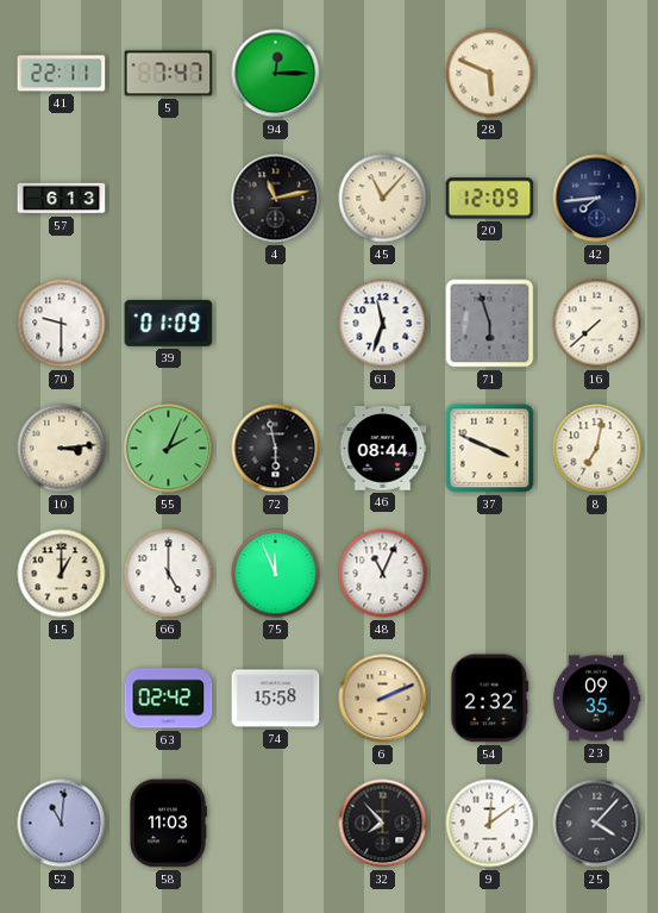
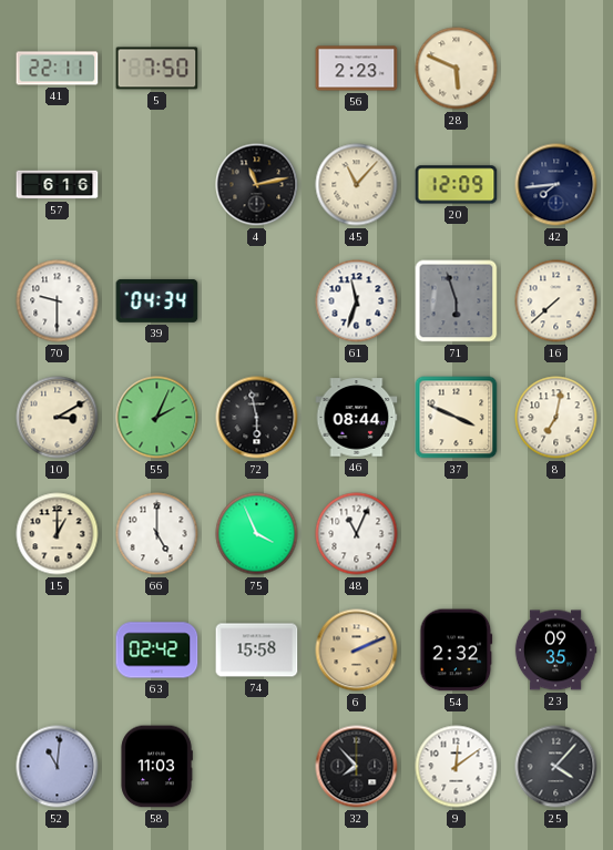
5: 7:47 -> 7:50
94: 12:15 -> none
56: none -> 2:23
57: 6:13 -> 6:16
39: 01:09 -> 04:34
10: 3:14 -> 3:10
75: 11:56 -> 3:56
